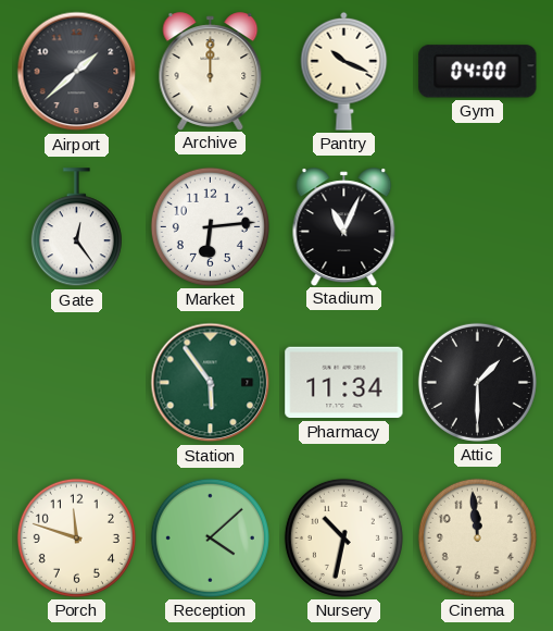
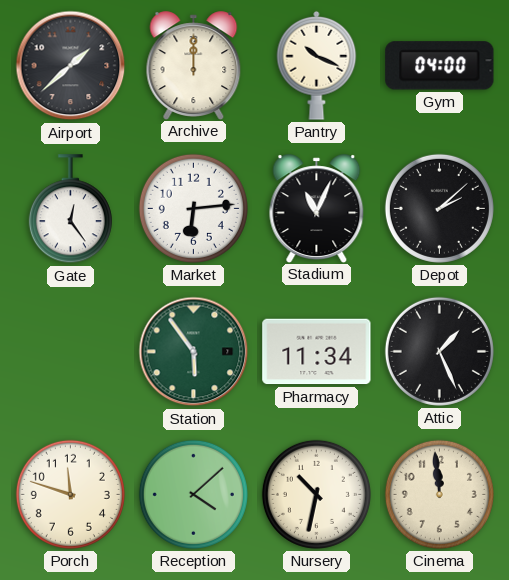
Depot: none -> 2:08
Attic: 1:30 -> 1:26
